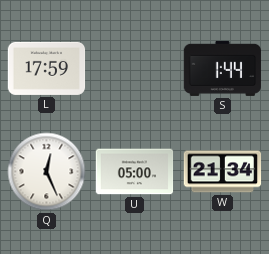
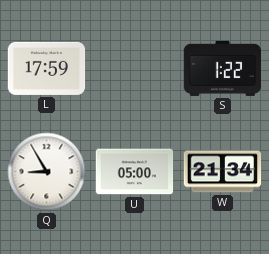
S: 1:44 -> 1:22
Q: 12:26 -> 8:55
